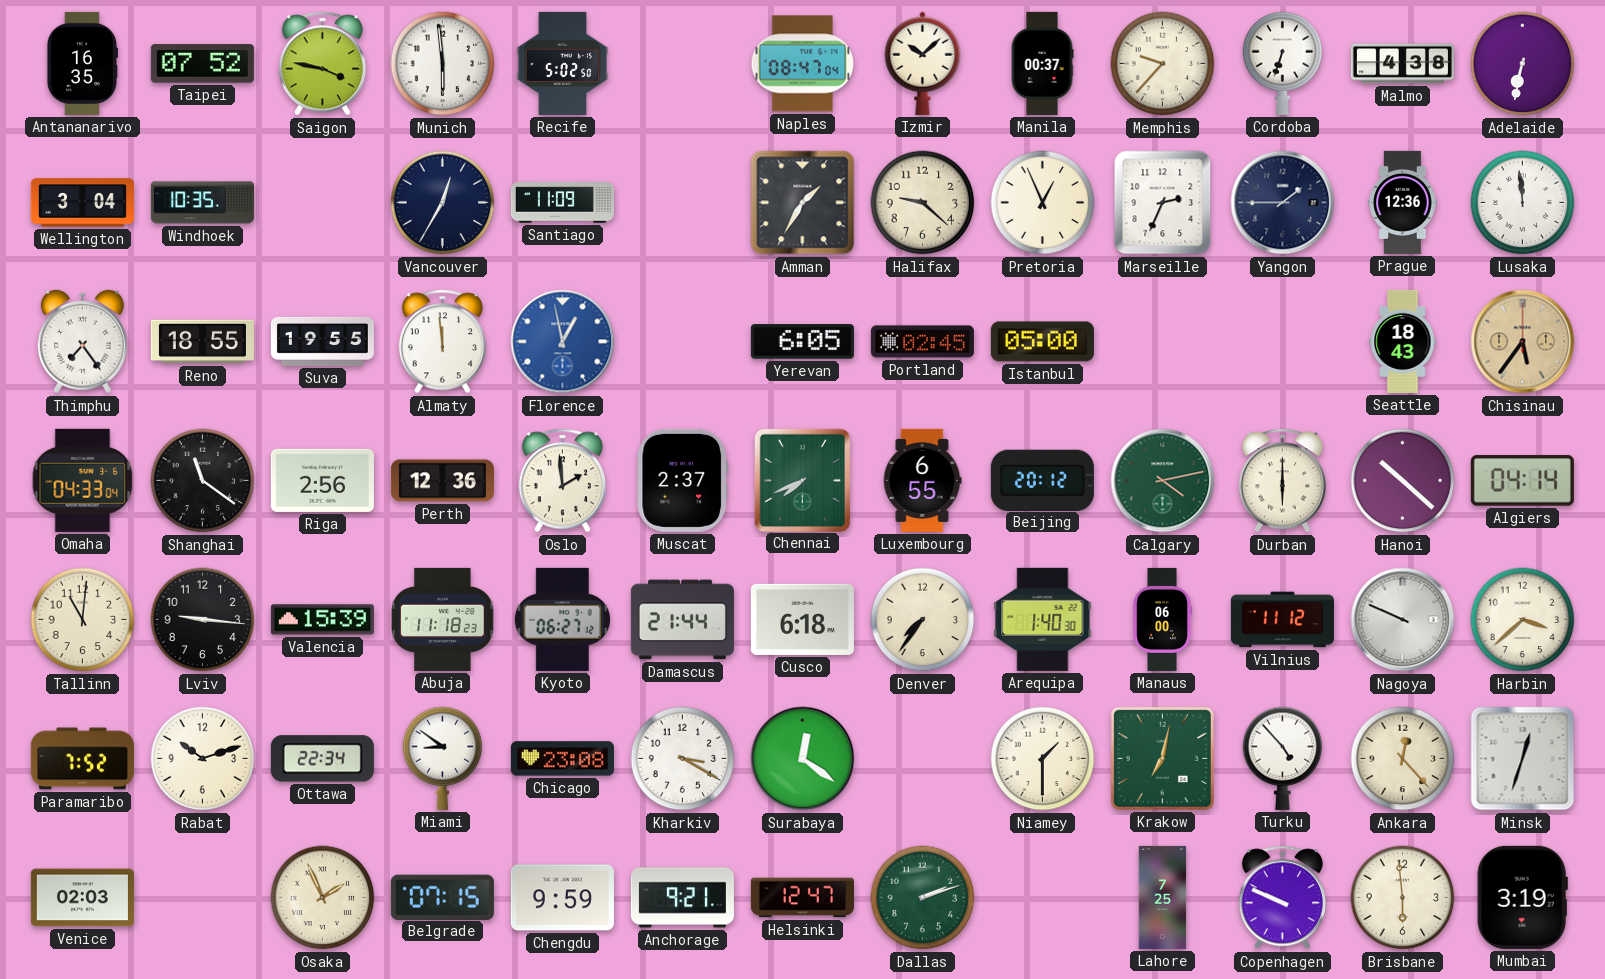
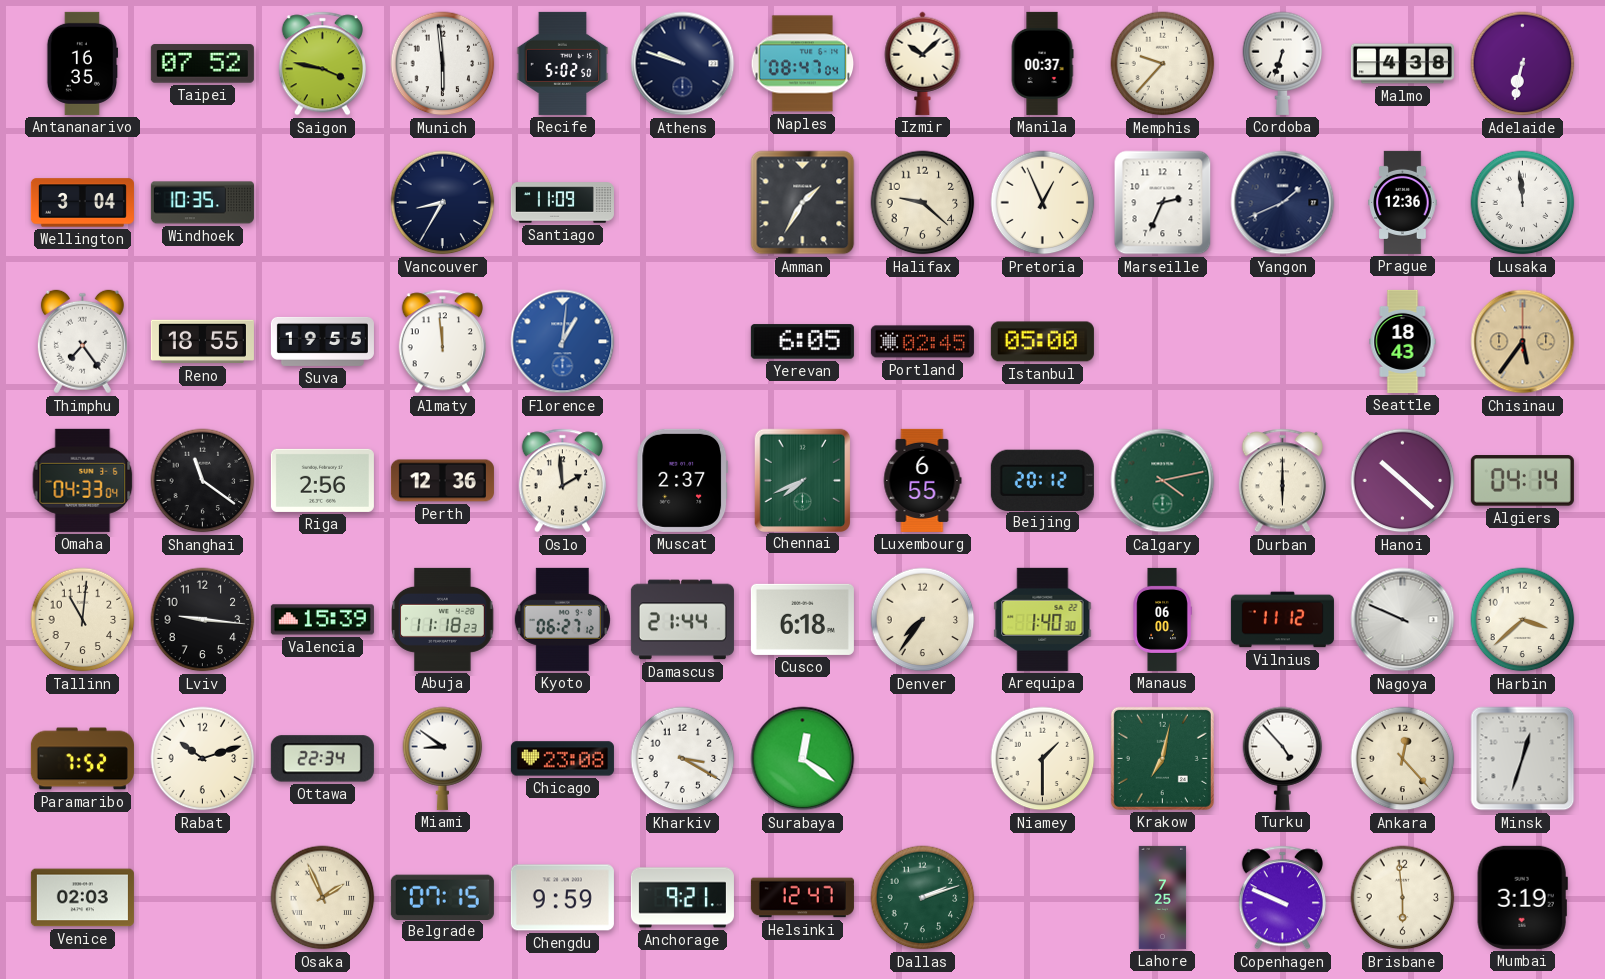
Athens: none -> 9:48
Vancouver: 12:35 -> 8:35
Yangon: 1:45 -> 1:41
Florence: 12:58 -> 1:01
